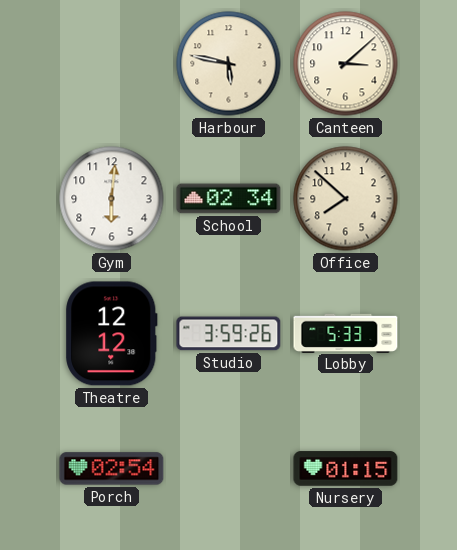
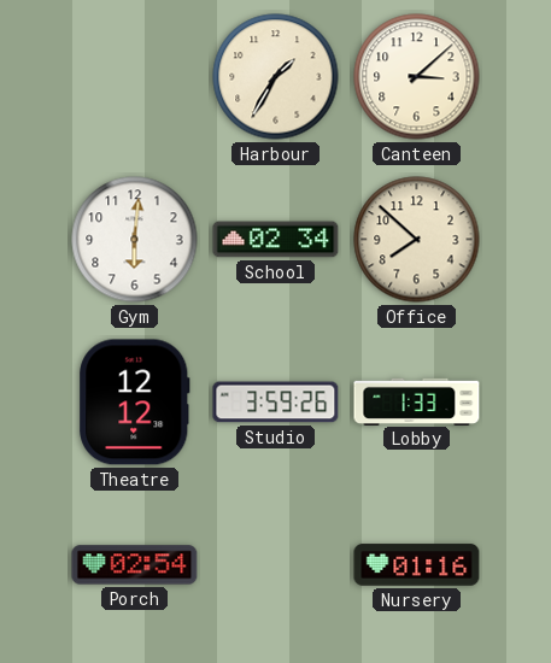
Harbour: 5:47 -> 1:35
Lobby: 5:33 -> 1:33
Nursery: 01:15 -> 01:16
